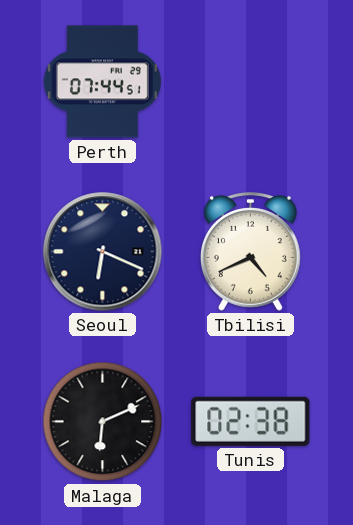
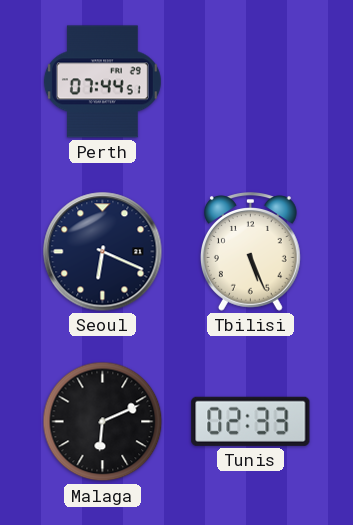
Tbilisi: 4:41 -> 5:26
Tunis: 02:38 -> 02:33
